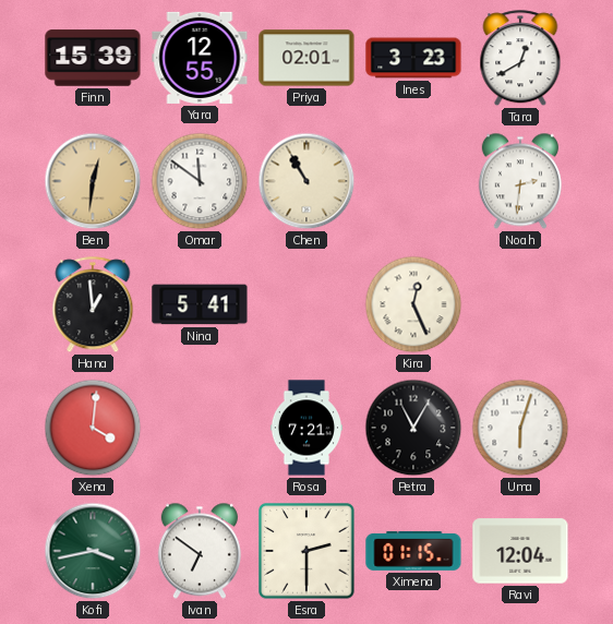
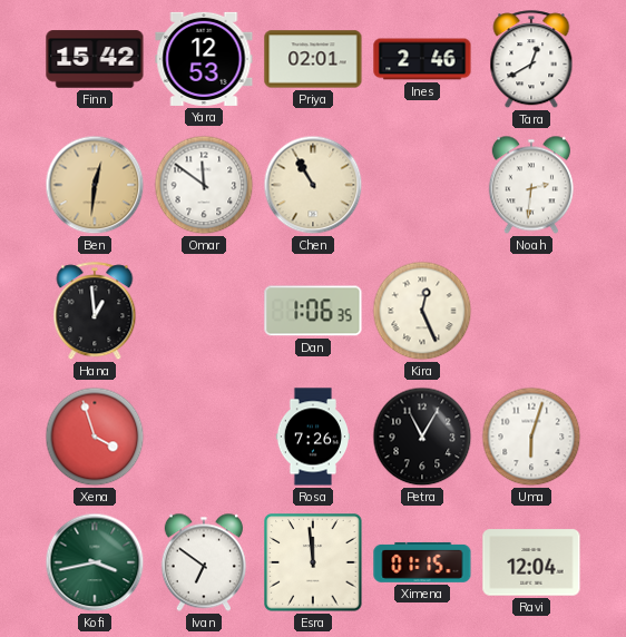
Finn: 15:39 -> 15:42
Yara: 12:55 -> 12:53
Ines: 3:23 -> 2:46
Nina: 5:41 -> none
Dan: none -> 1:06
Xena: 4:01 -> 3:57
Rosa: 7:21 -> 7:26
Esra: 2:30 -> 11:59
